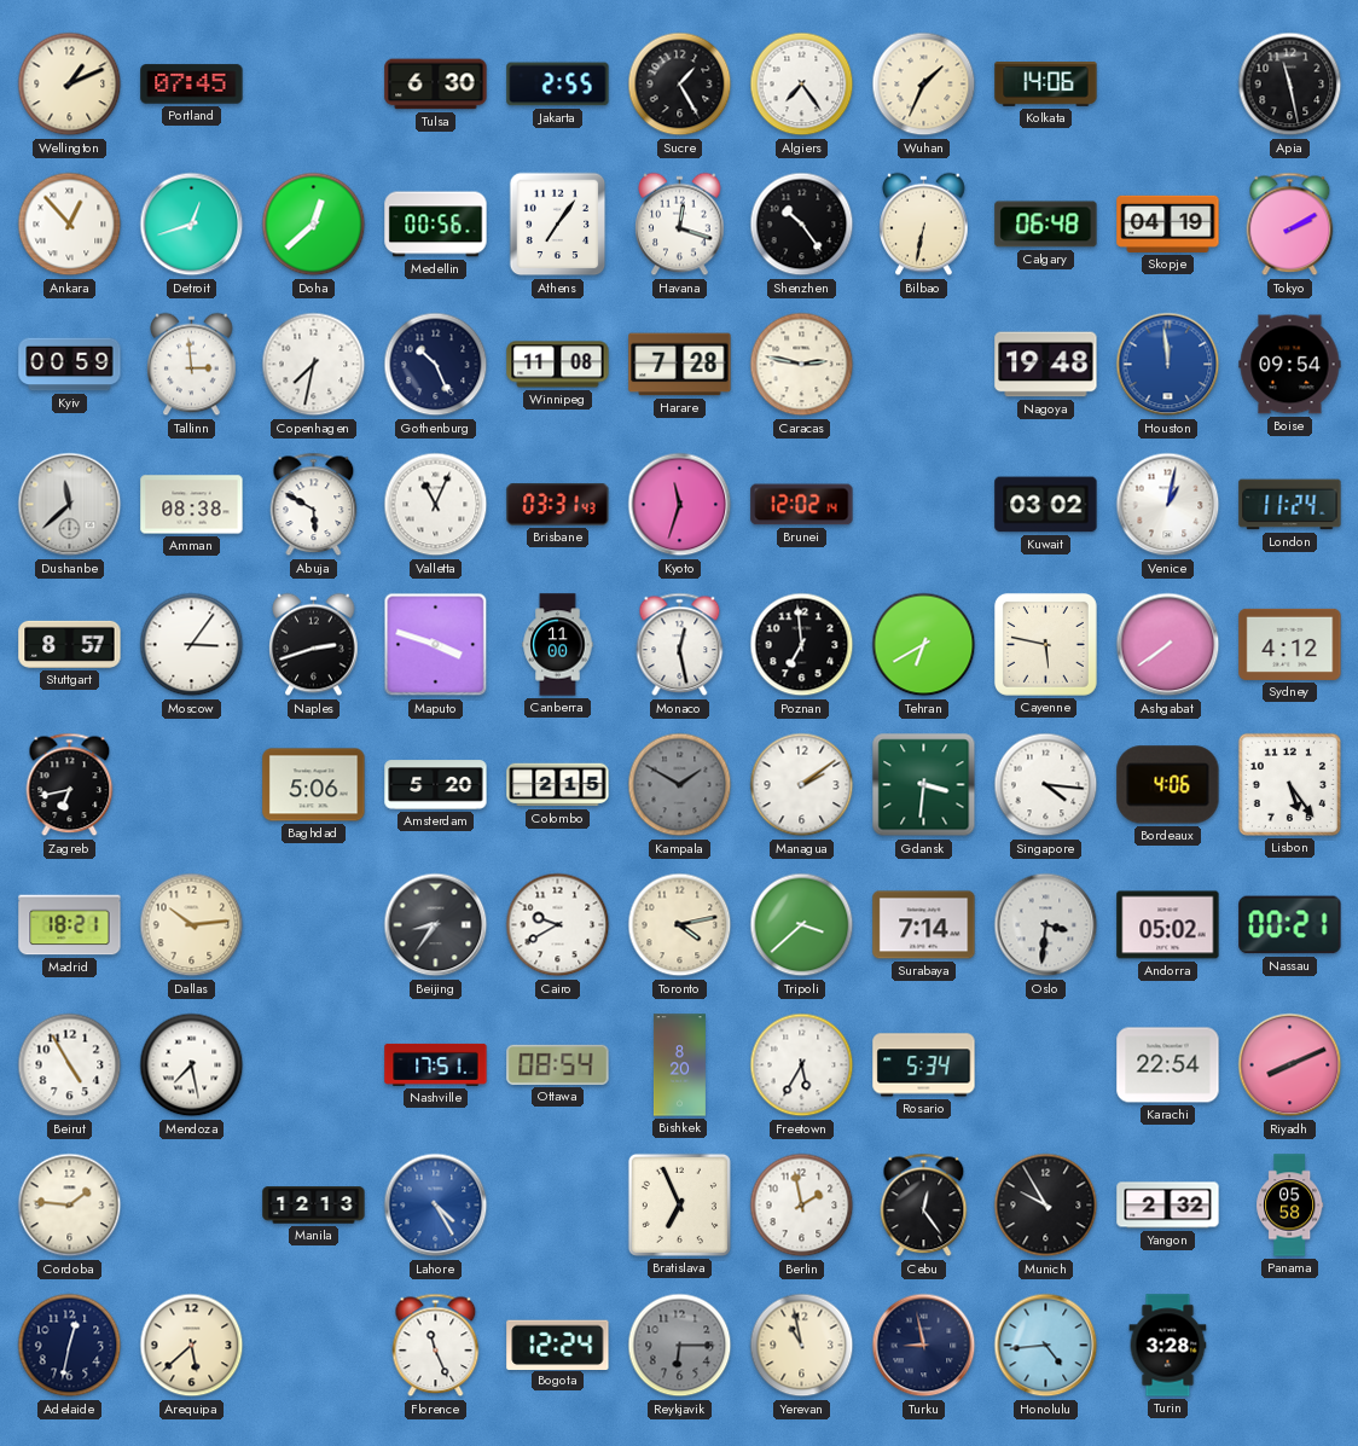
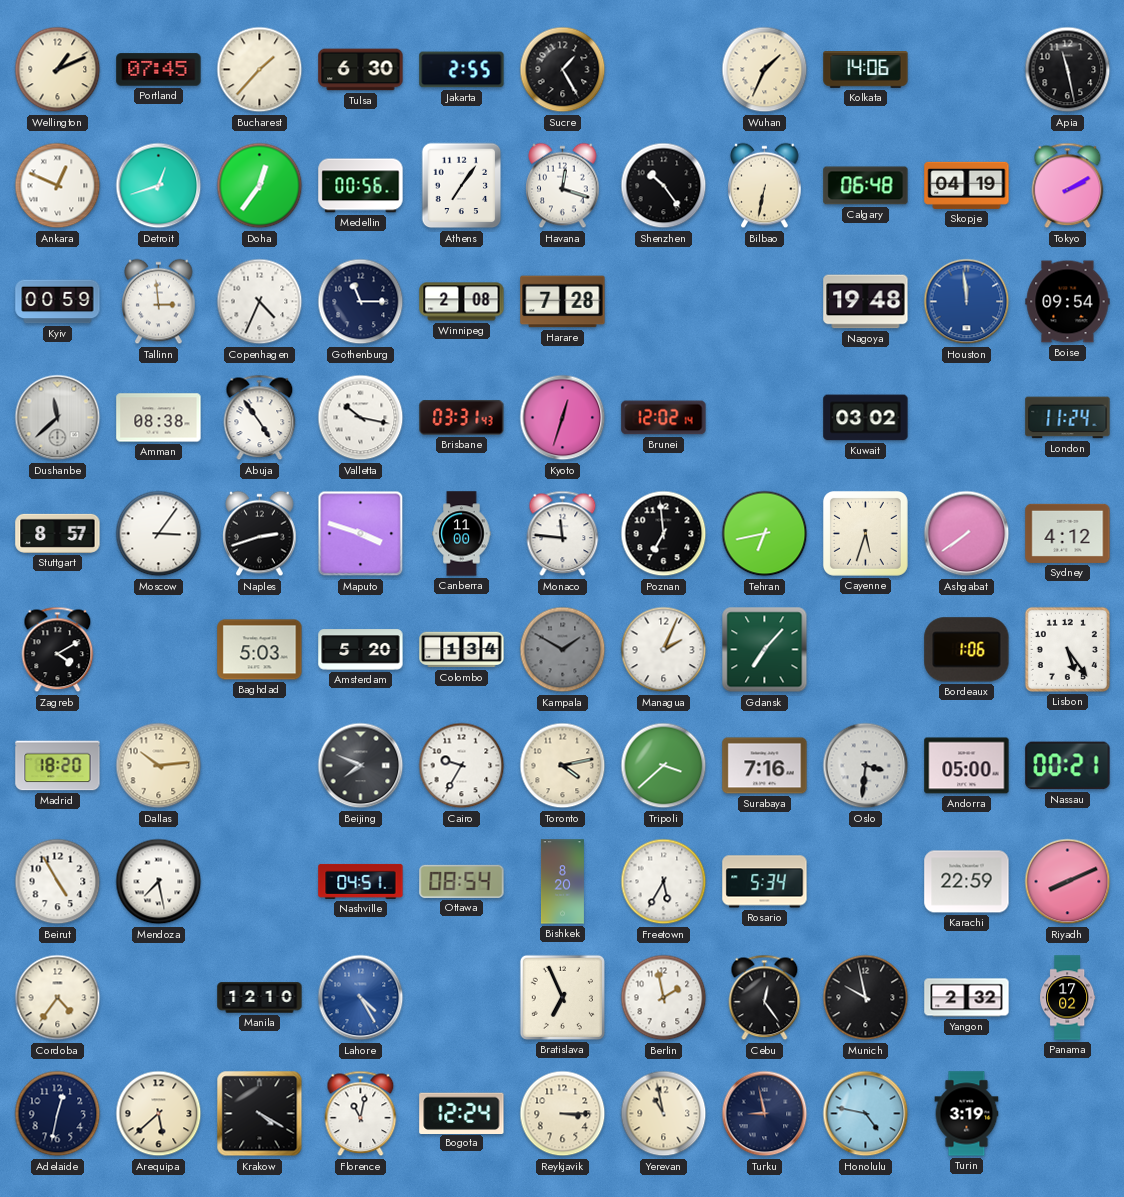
Bucharest: none -> 1:37
Algiers: 7:24 -> none
Ankara: 12:53 -> 12:49
Doha: 12:38 -> 12:36
Copenhagen: 7:32 -> 4:34
Gothenburg: 10:26 -> 11:15
Winnipeg: 11:08 -> 2:08
Caracas: 2:47 -> none
Abuja: 5:50 -> 4:54
Valletta: 11:04 -> 10:17
Kyoto: 11:33 -> 12:33
Venice: 1:02 -> none
Monaco: 12:28 -> 11:46
Tehran: 6:40 -> 6:43
Cayenne: 5:47 -> 5:33
Zagreb: 6:43 -> 4:10
Baghdad: 5:06 -> 5:03
Colombo: 2:15 -> 1:34
Managua: 2:09 -> 2:04
Gdansk: 3:31 -> 7:07
Singapore: 4:16 -> none
Bordeaux: 4:06 -> 1:06
Madrid: 18:21 -> 18:20
Beijing: 8:36 -> 7:49
Cairo: 9:40 -> 9:35
Surabaya: 7:14 -> 7:16
Andorra: 05:02 -> 05:00
Nashville: 17:51 -> 04:51
Karachi: 22:54 -> 22:59
Cordoba: 1:46 -> 4:36
Manila: 12:13 -> 12:10
Munich: 9:55 -> 9:58
Panama: 05:58 -> 17:02
Krakow: none -> 4:20
Florence: 11:26 -> 11:02
Reykjavik: 6:15 -> 3:15
Reykjavik dial: grey -> cream
Honolulu: 4:44 -> 4:47
Turin: 3:28 -> 3:19
